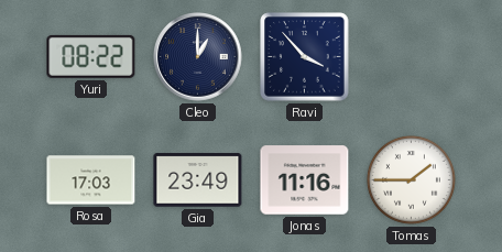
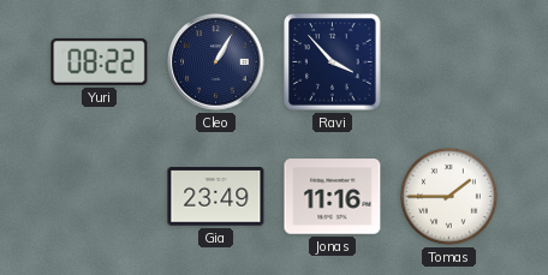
Cleo: 1:00 -> 1:05
Rosa: 17:03 -> none
